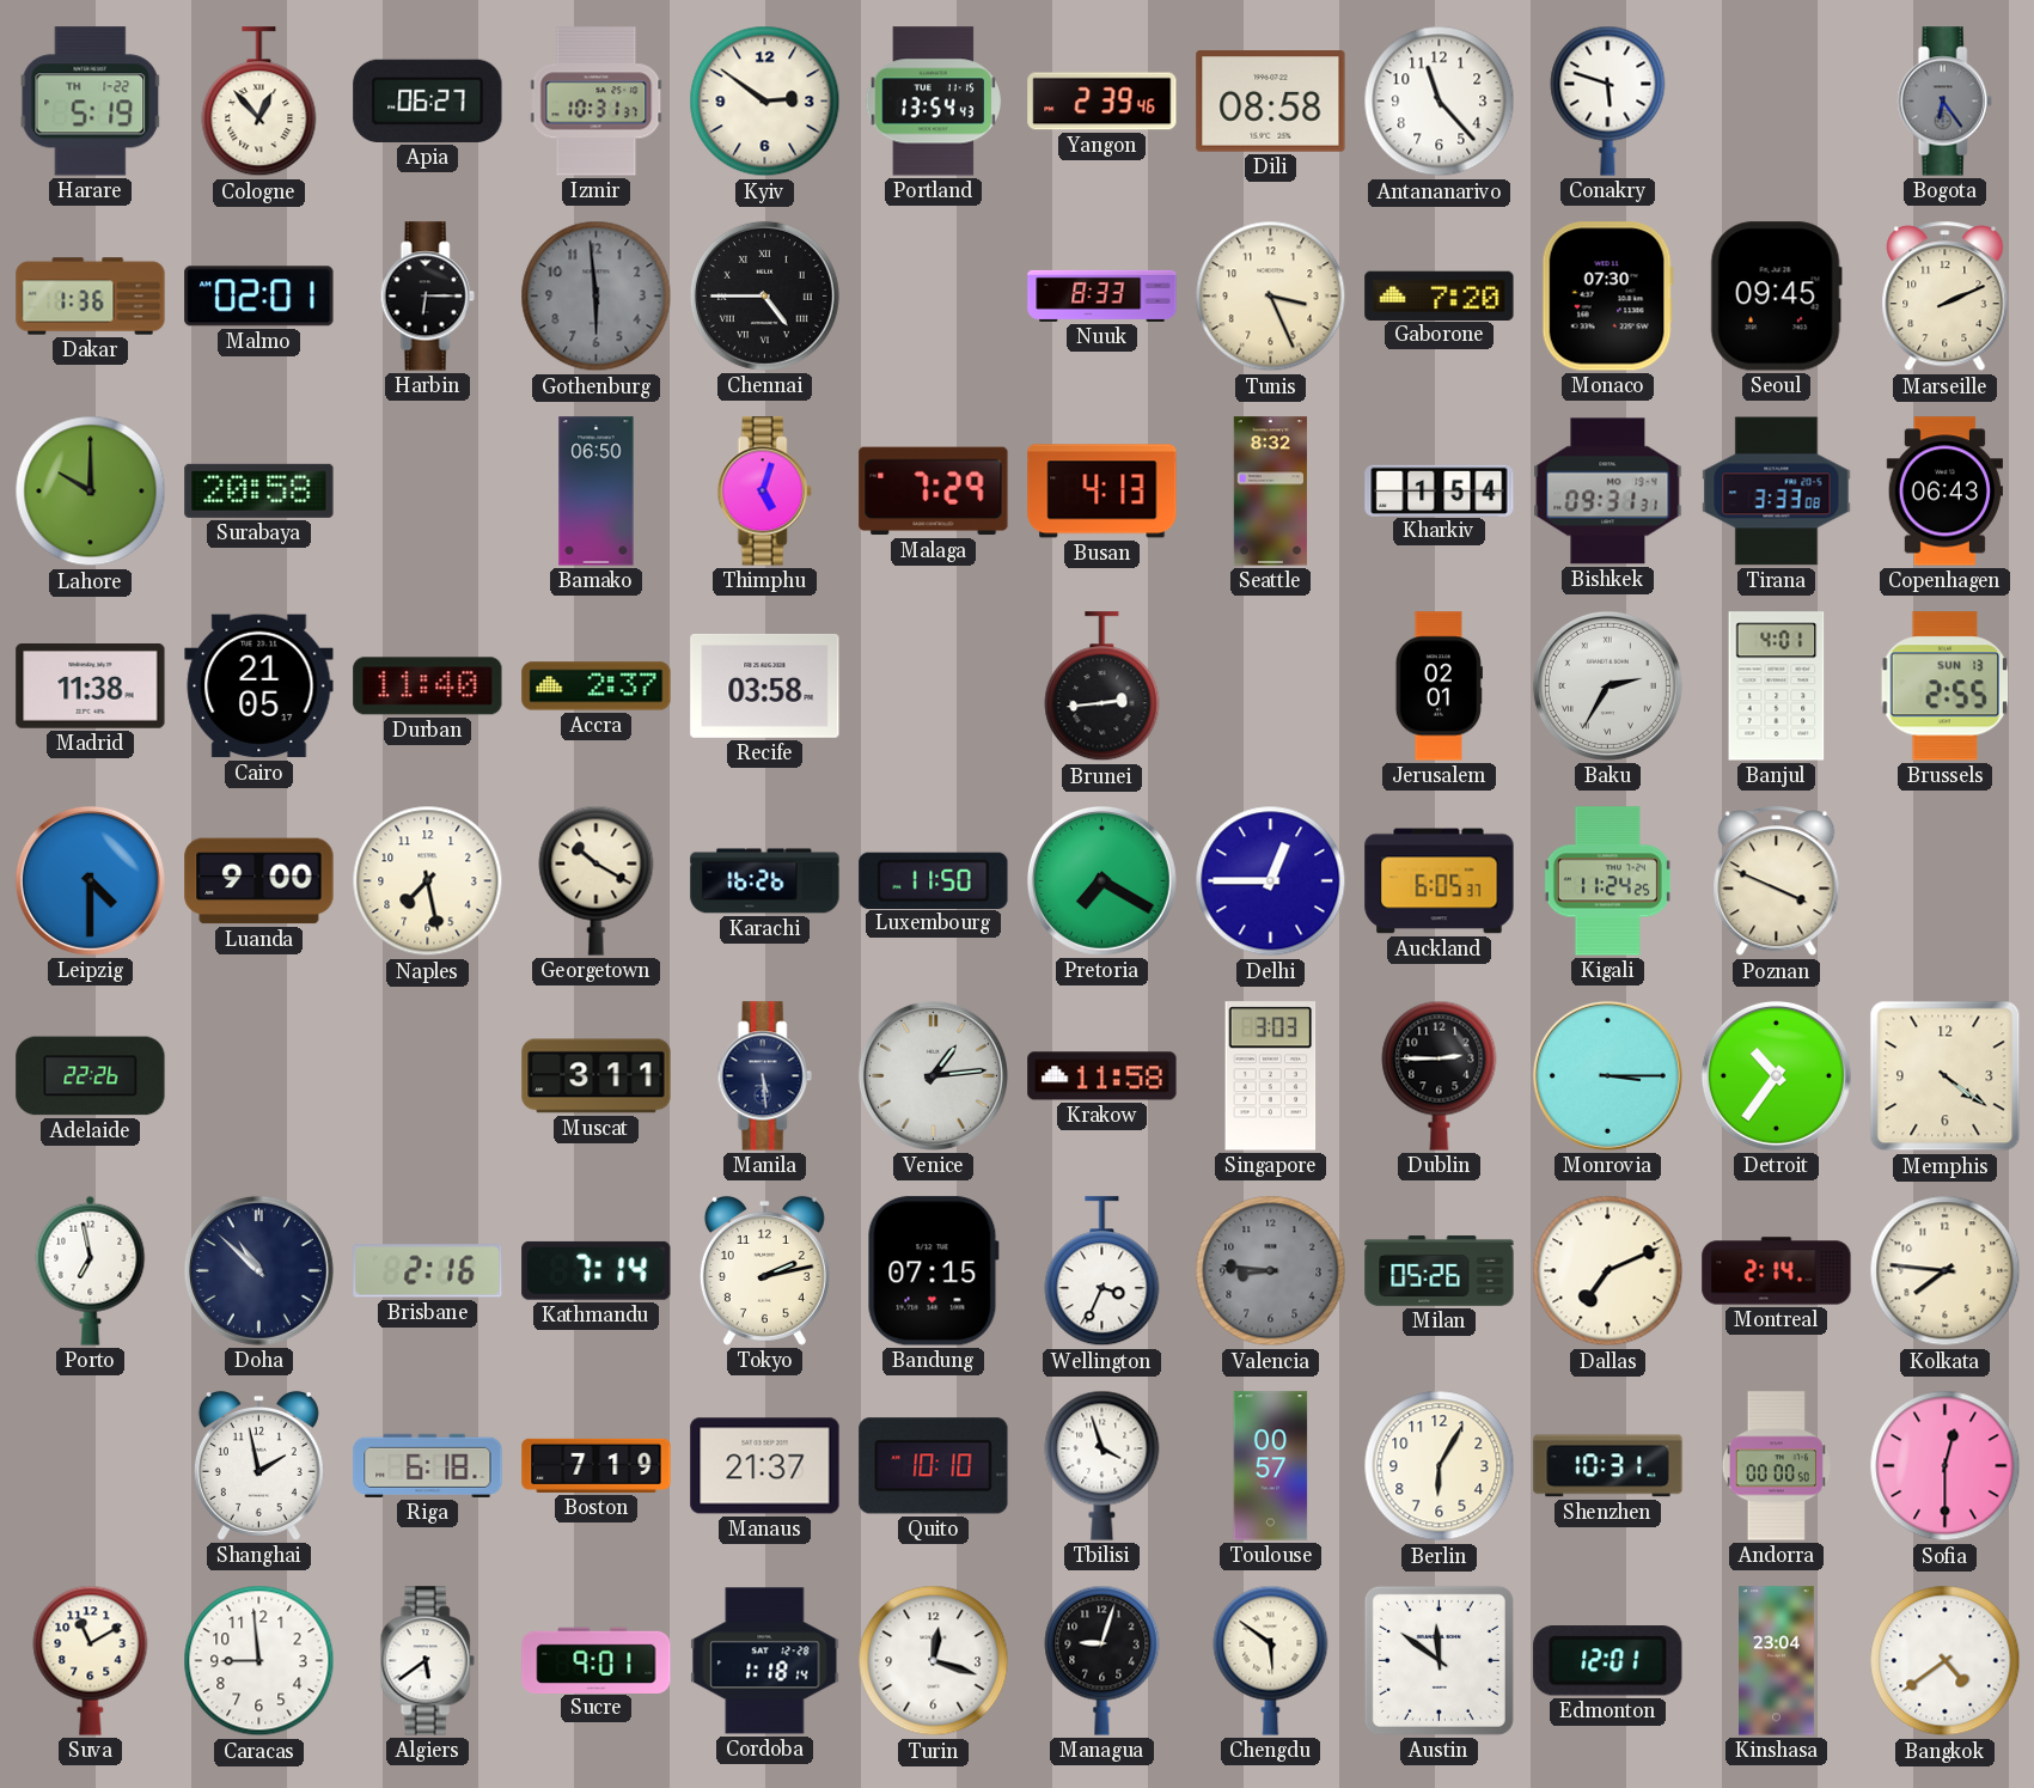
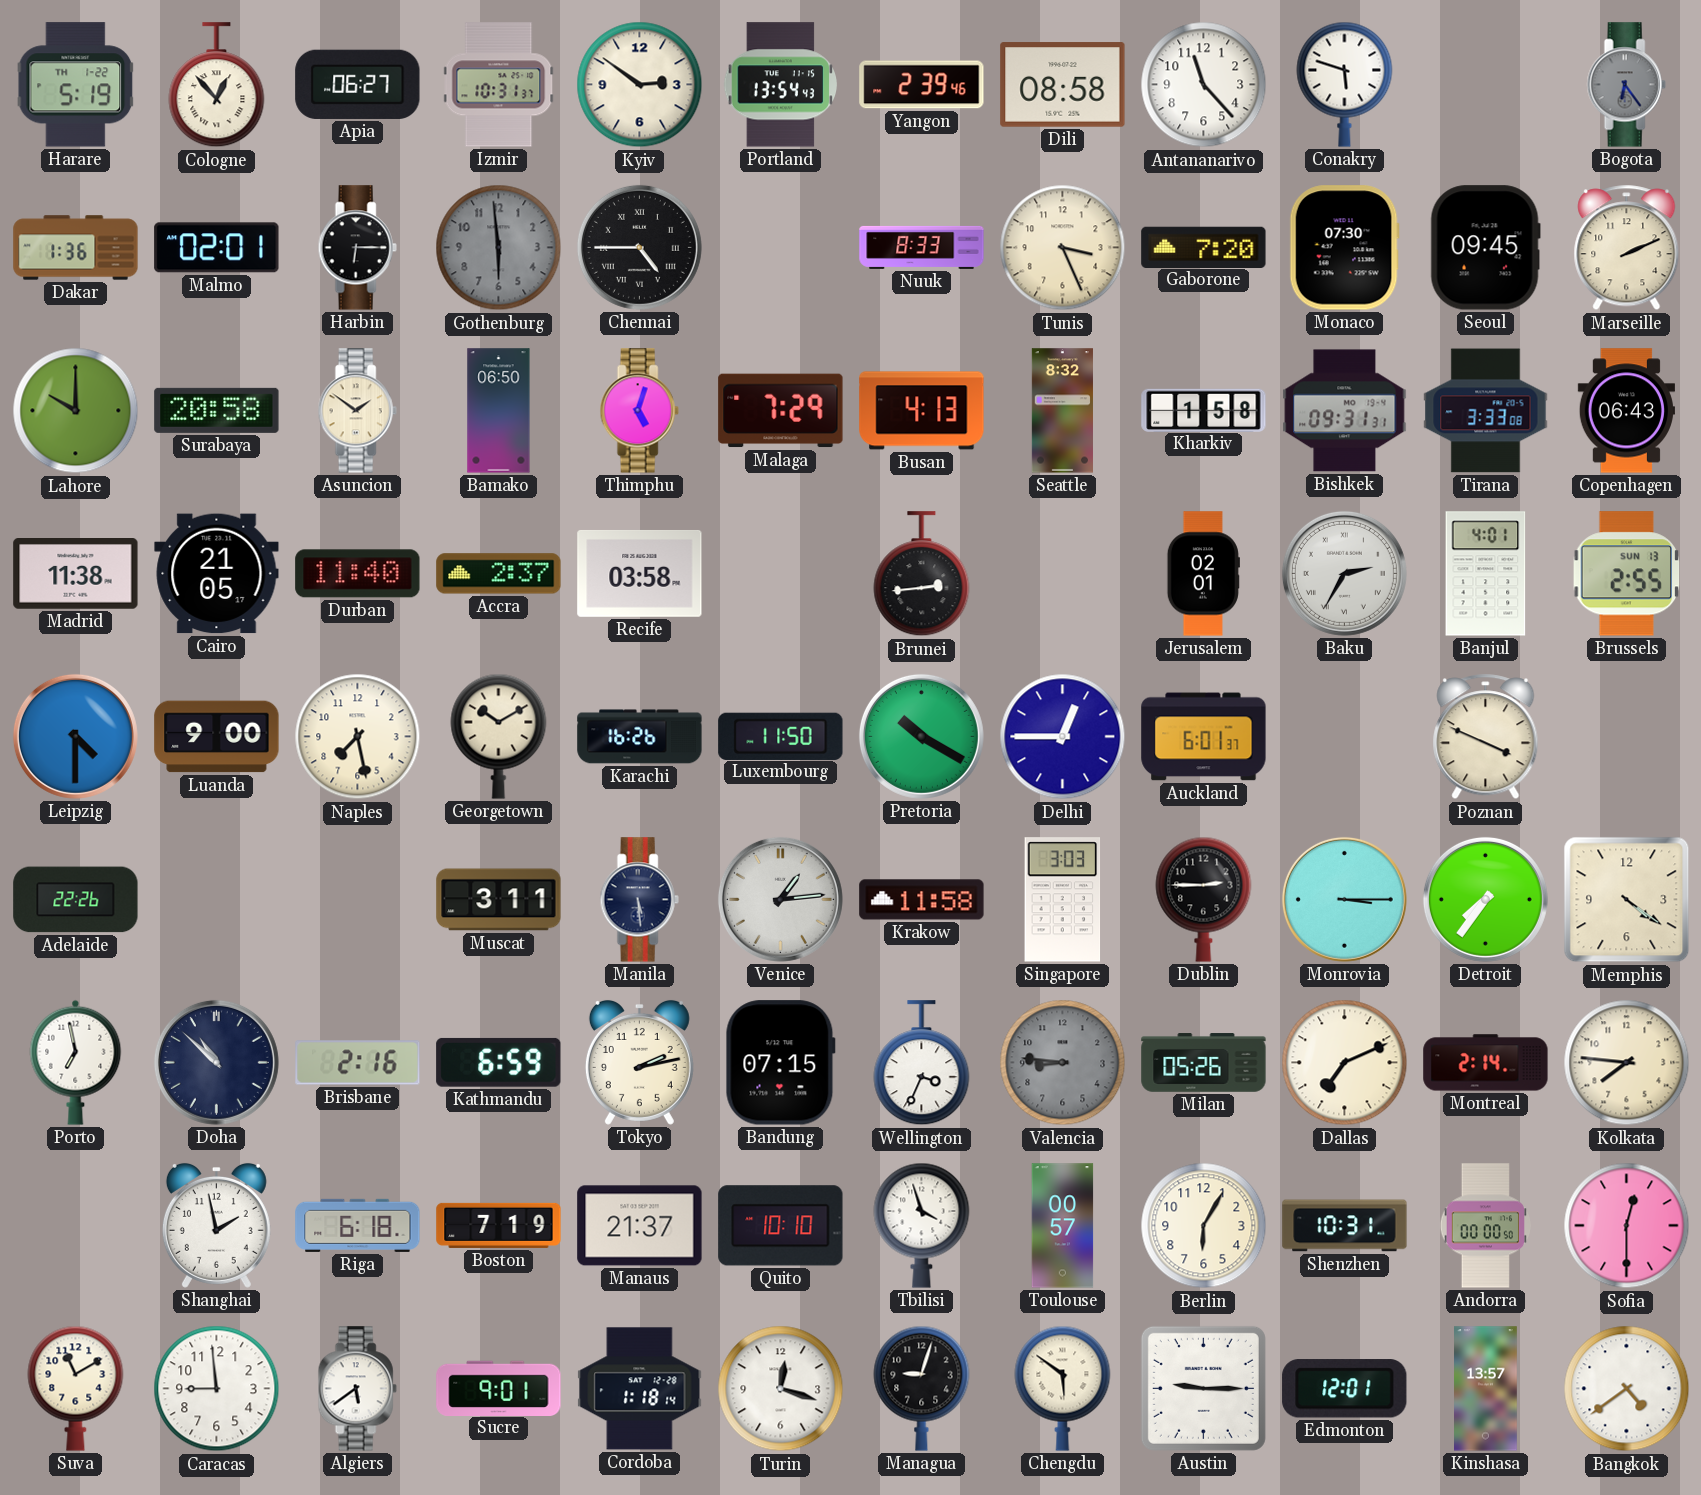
Asuncion: none -> 1:51
Kharkiv: 1:54 -> 1:58
Georgetown: 10:20 -> 10:10
Pretoria: 7:20 -> 10:20
Auckland: 6:05 -> 6:01
Kigali: 11:24 -> none
Detroit: 10:36 -> 7:36
Kathmandu: 7:14 -> 6:59
Austin: 11:51 -> 9:15
Kinshasa: 23:04 -> 13:57
